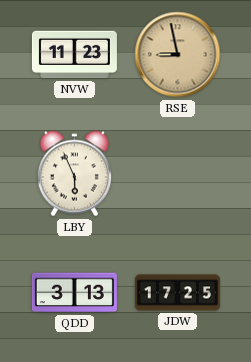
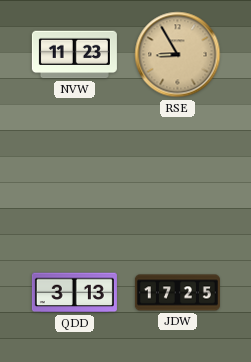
RSE: 8:58 -> 8:55
LBY: 5:56 -> none
